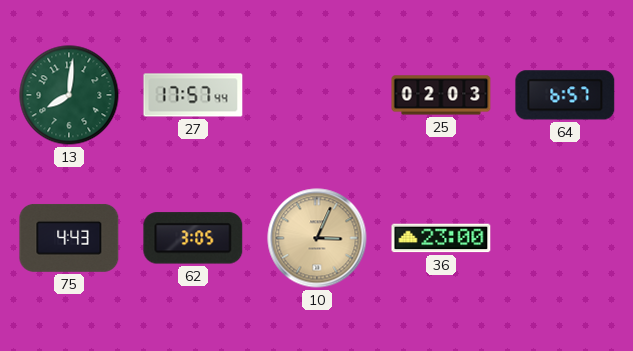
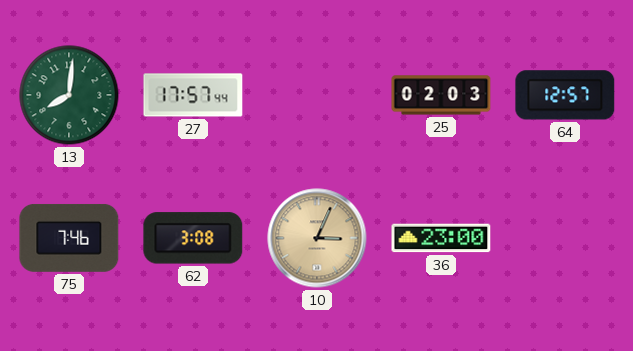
64: 6:57 -> 12:57
75: 4:43 -> 7:46
62: 3:05 -> 3:08
